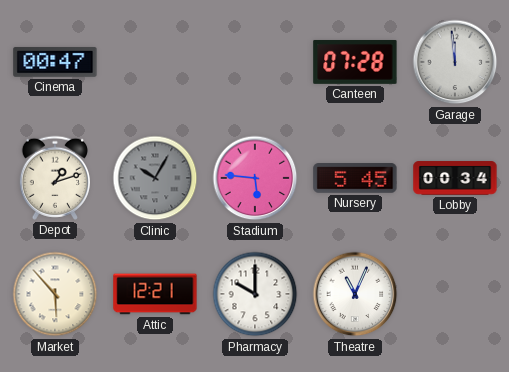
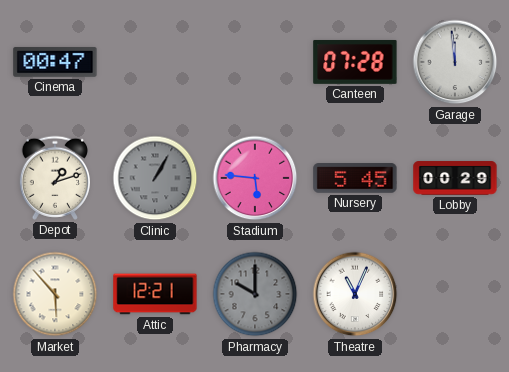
Clinic: 10:05 -> 1:05
Lobby: 00:34 -> 00:29
Pharmacy dial: white -> grey
